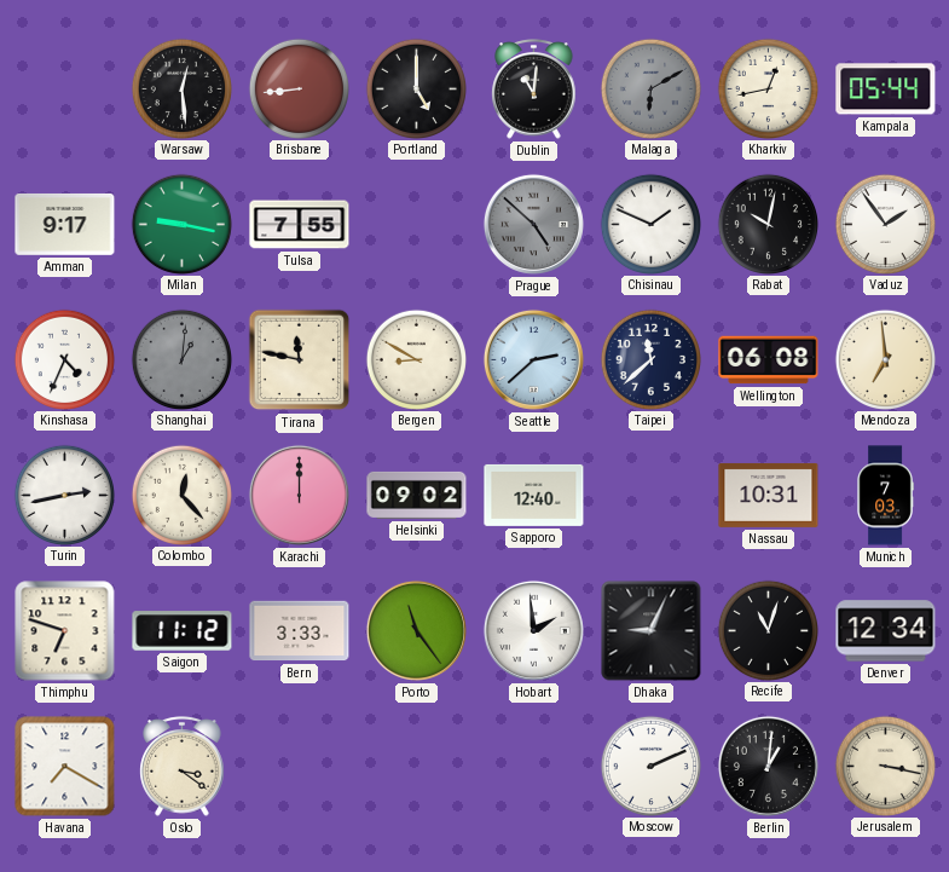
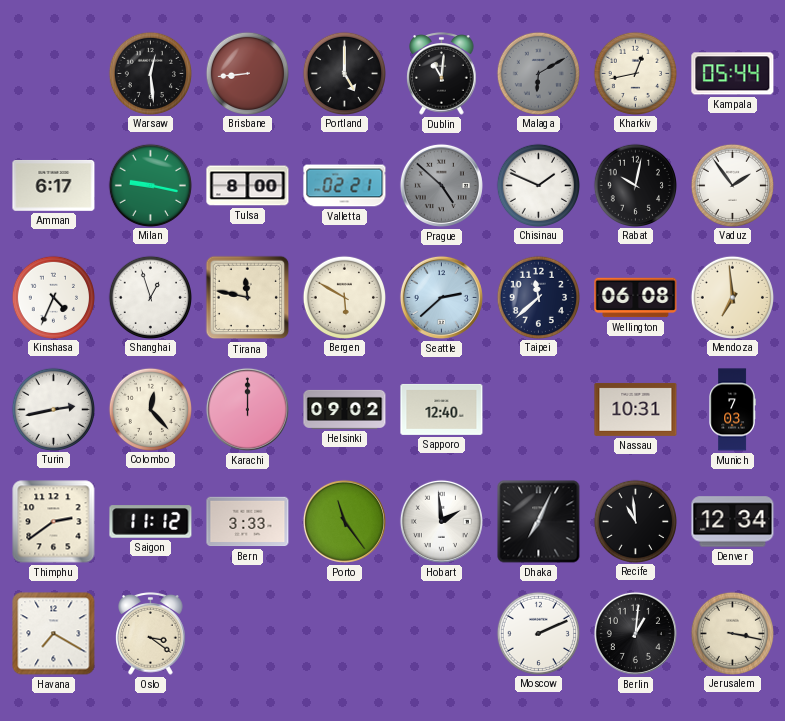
Amman: 9:17 -> 6:17
Tulsa: 7:55 -> 8:00
Valletta: none -> 02:21
Shanghai: 1:01 -> 12:57
Shanghai dial: grey -> white
Bergen: 8:50 -> 5:50
Thimphu: 6:48 -> 2:39
Dhaka: 9:04 -> 7:04
Recife: 11:03 -> 10:59
